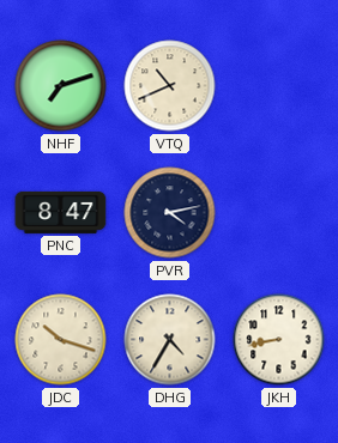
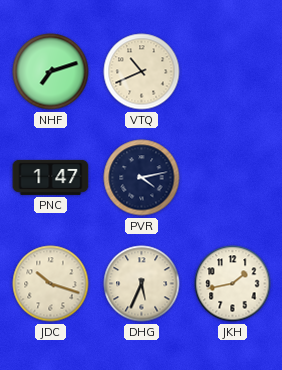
PNC: 8:47 -> 1:47
DHG: 4:35 -> 5:34
JKH: 8:43 -> 1:43
